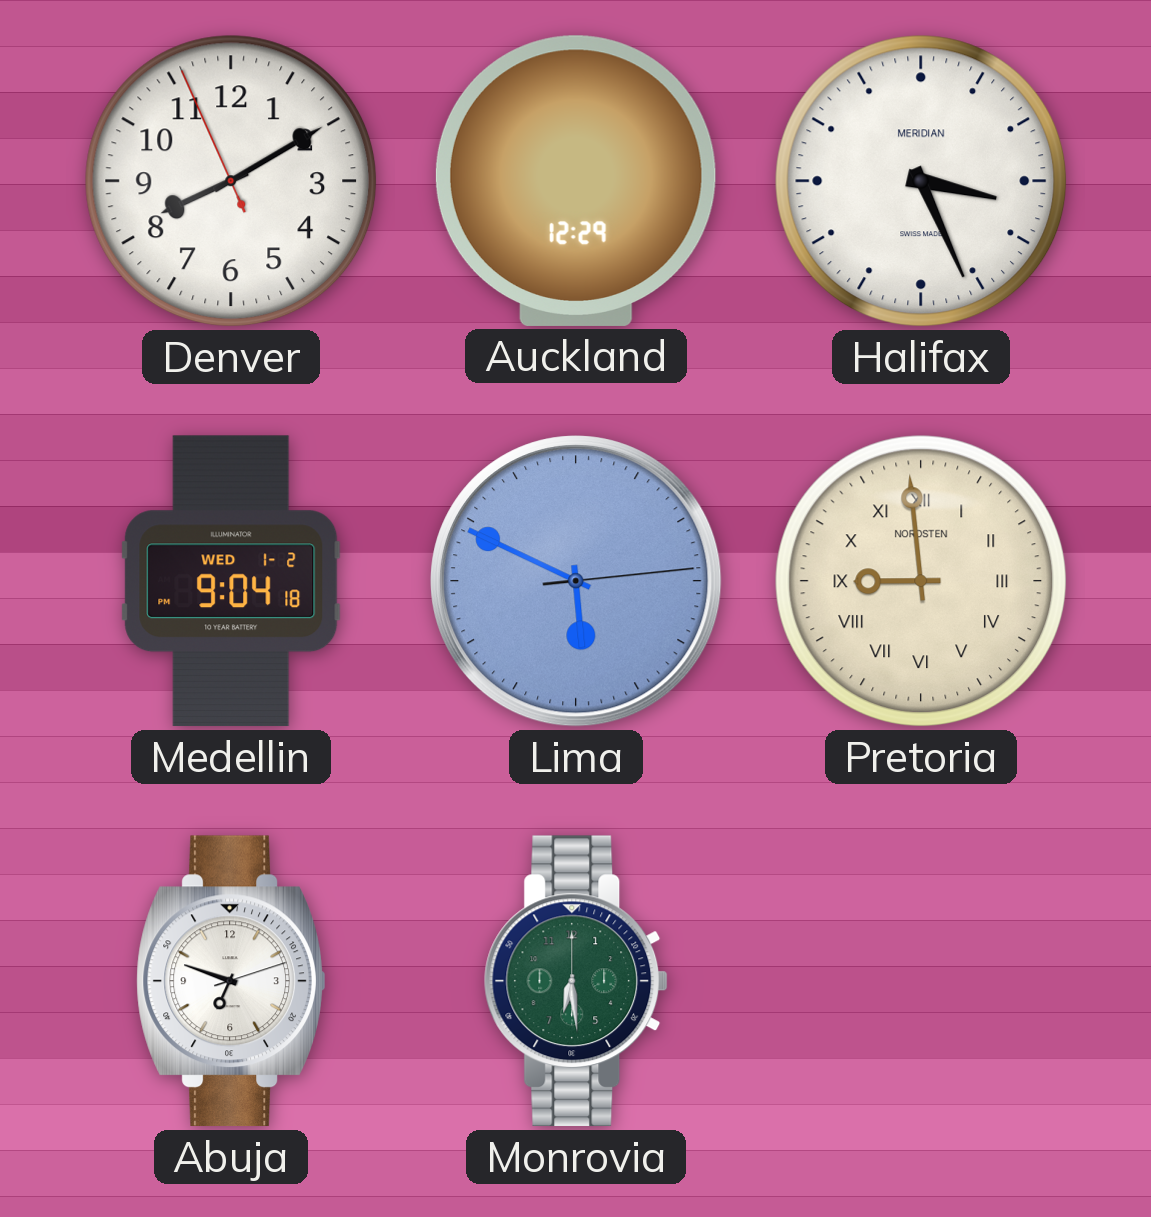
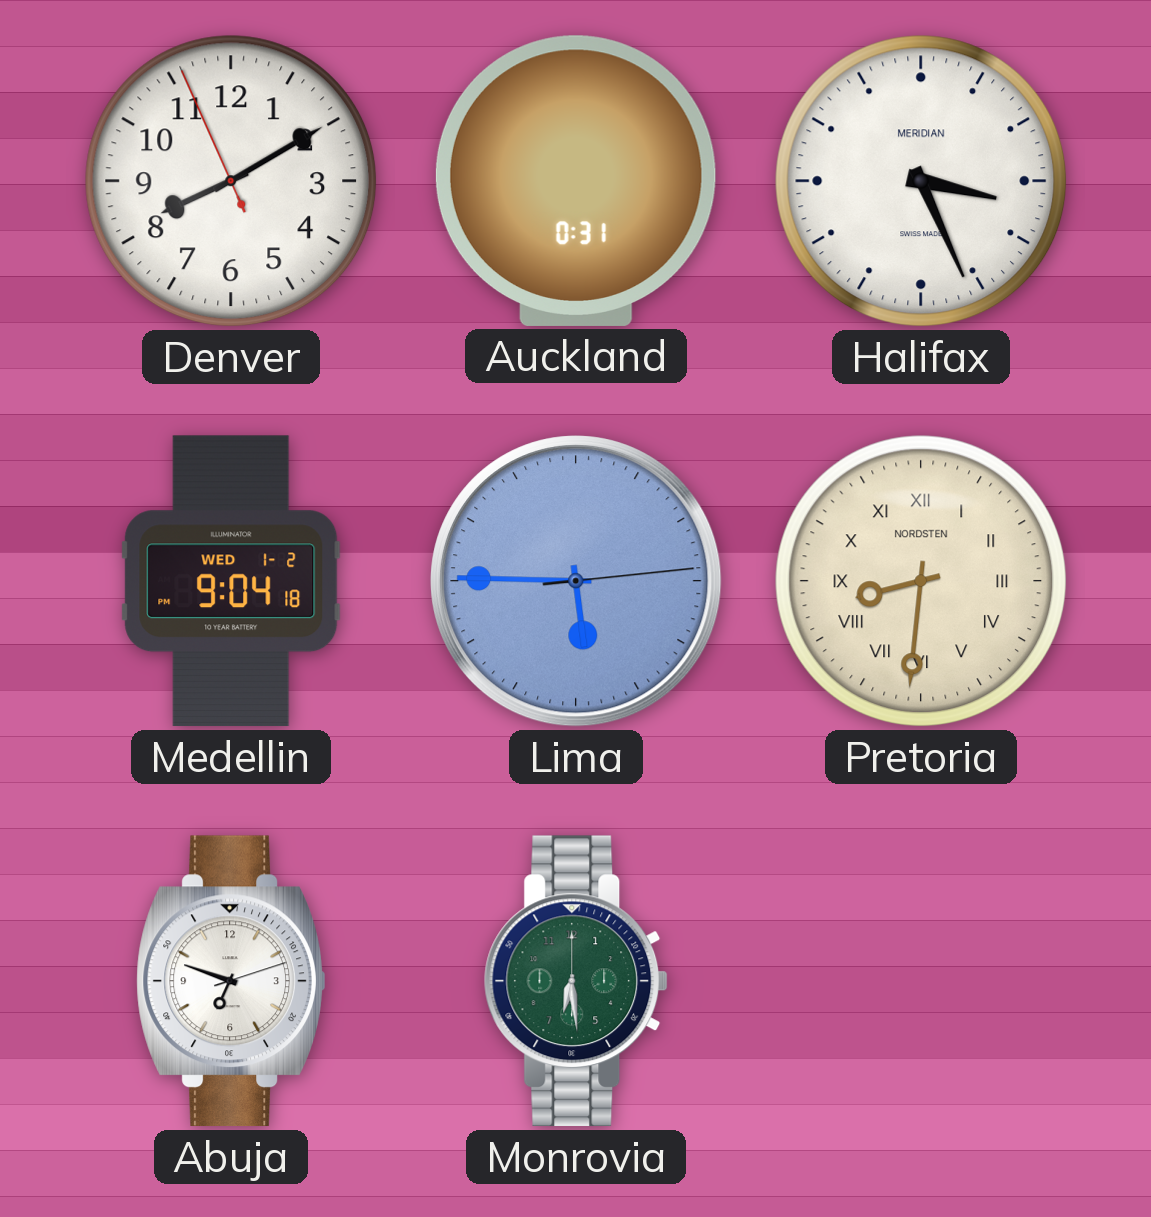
Auckland: 12:29 -> 0:31
Lima: 5:49 -> 5:45
Pretoria: 8:59 -> 8:31
